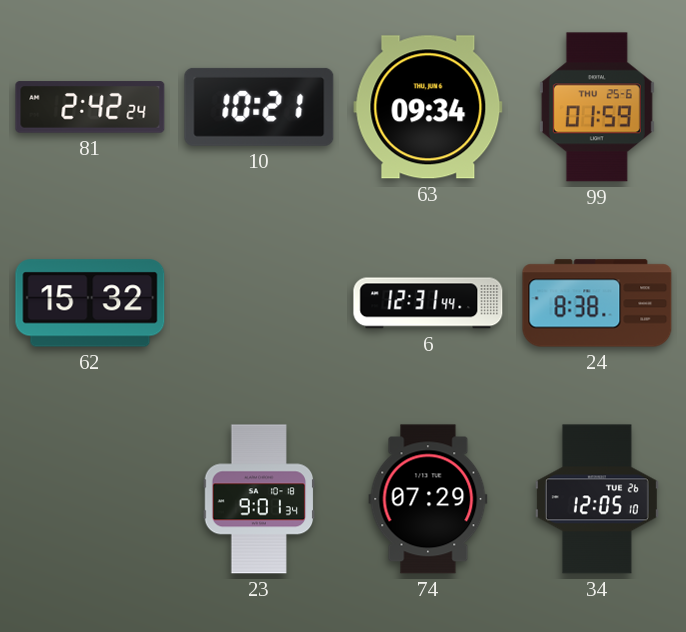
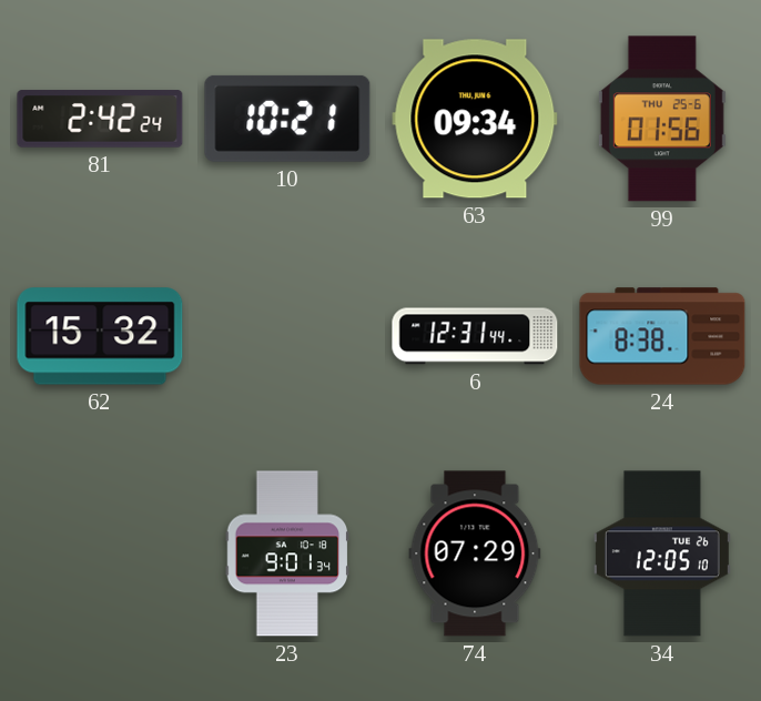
99: 01:59 -> 01:56
